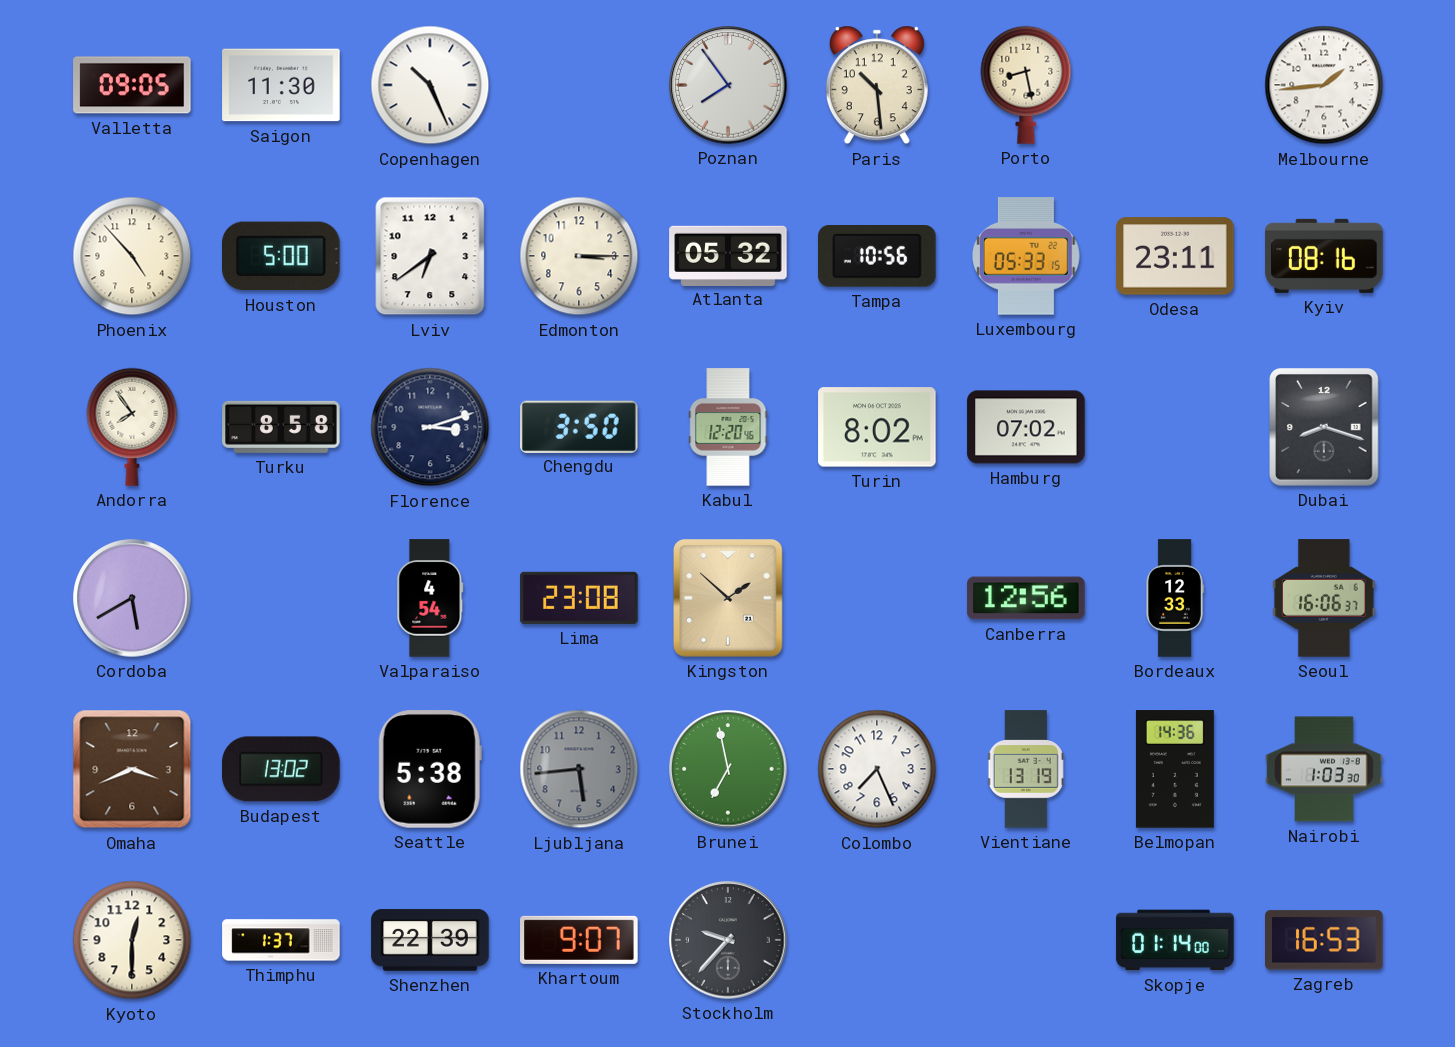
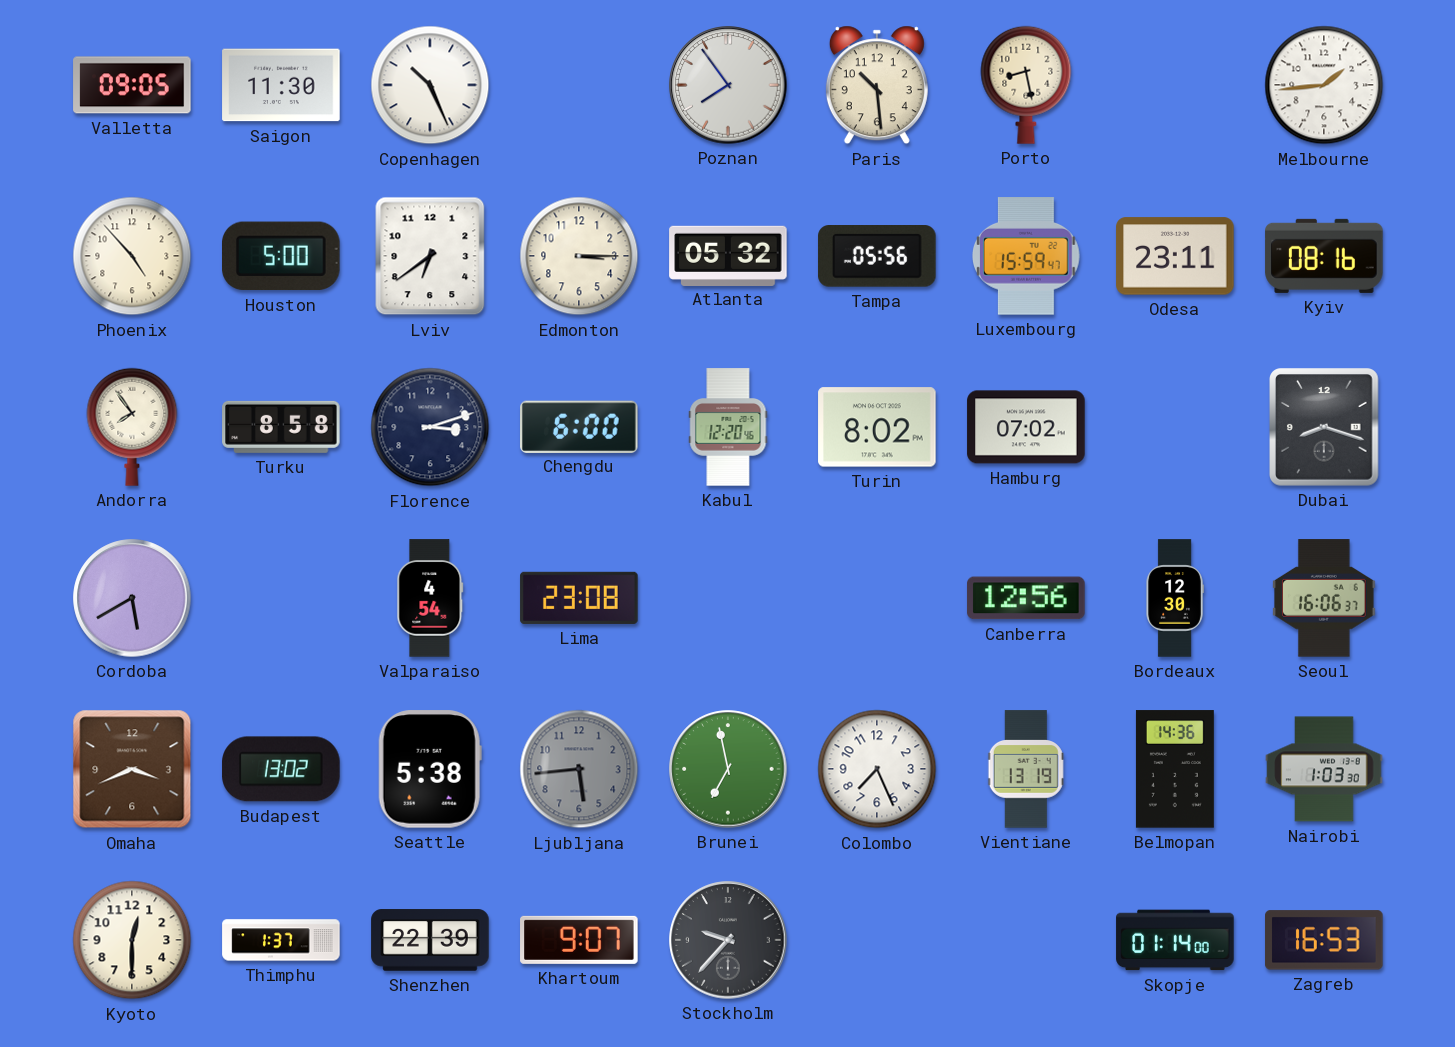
Tampa: 10:56 -> 05:56
Luxembourg: 05:33 -> 15:59
Chengdu: 3:50 -> 6:00
Kingston: 1:52 -> none
Bordeaux: 12:33 -> 12:30
